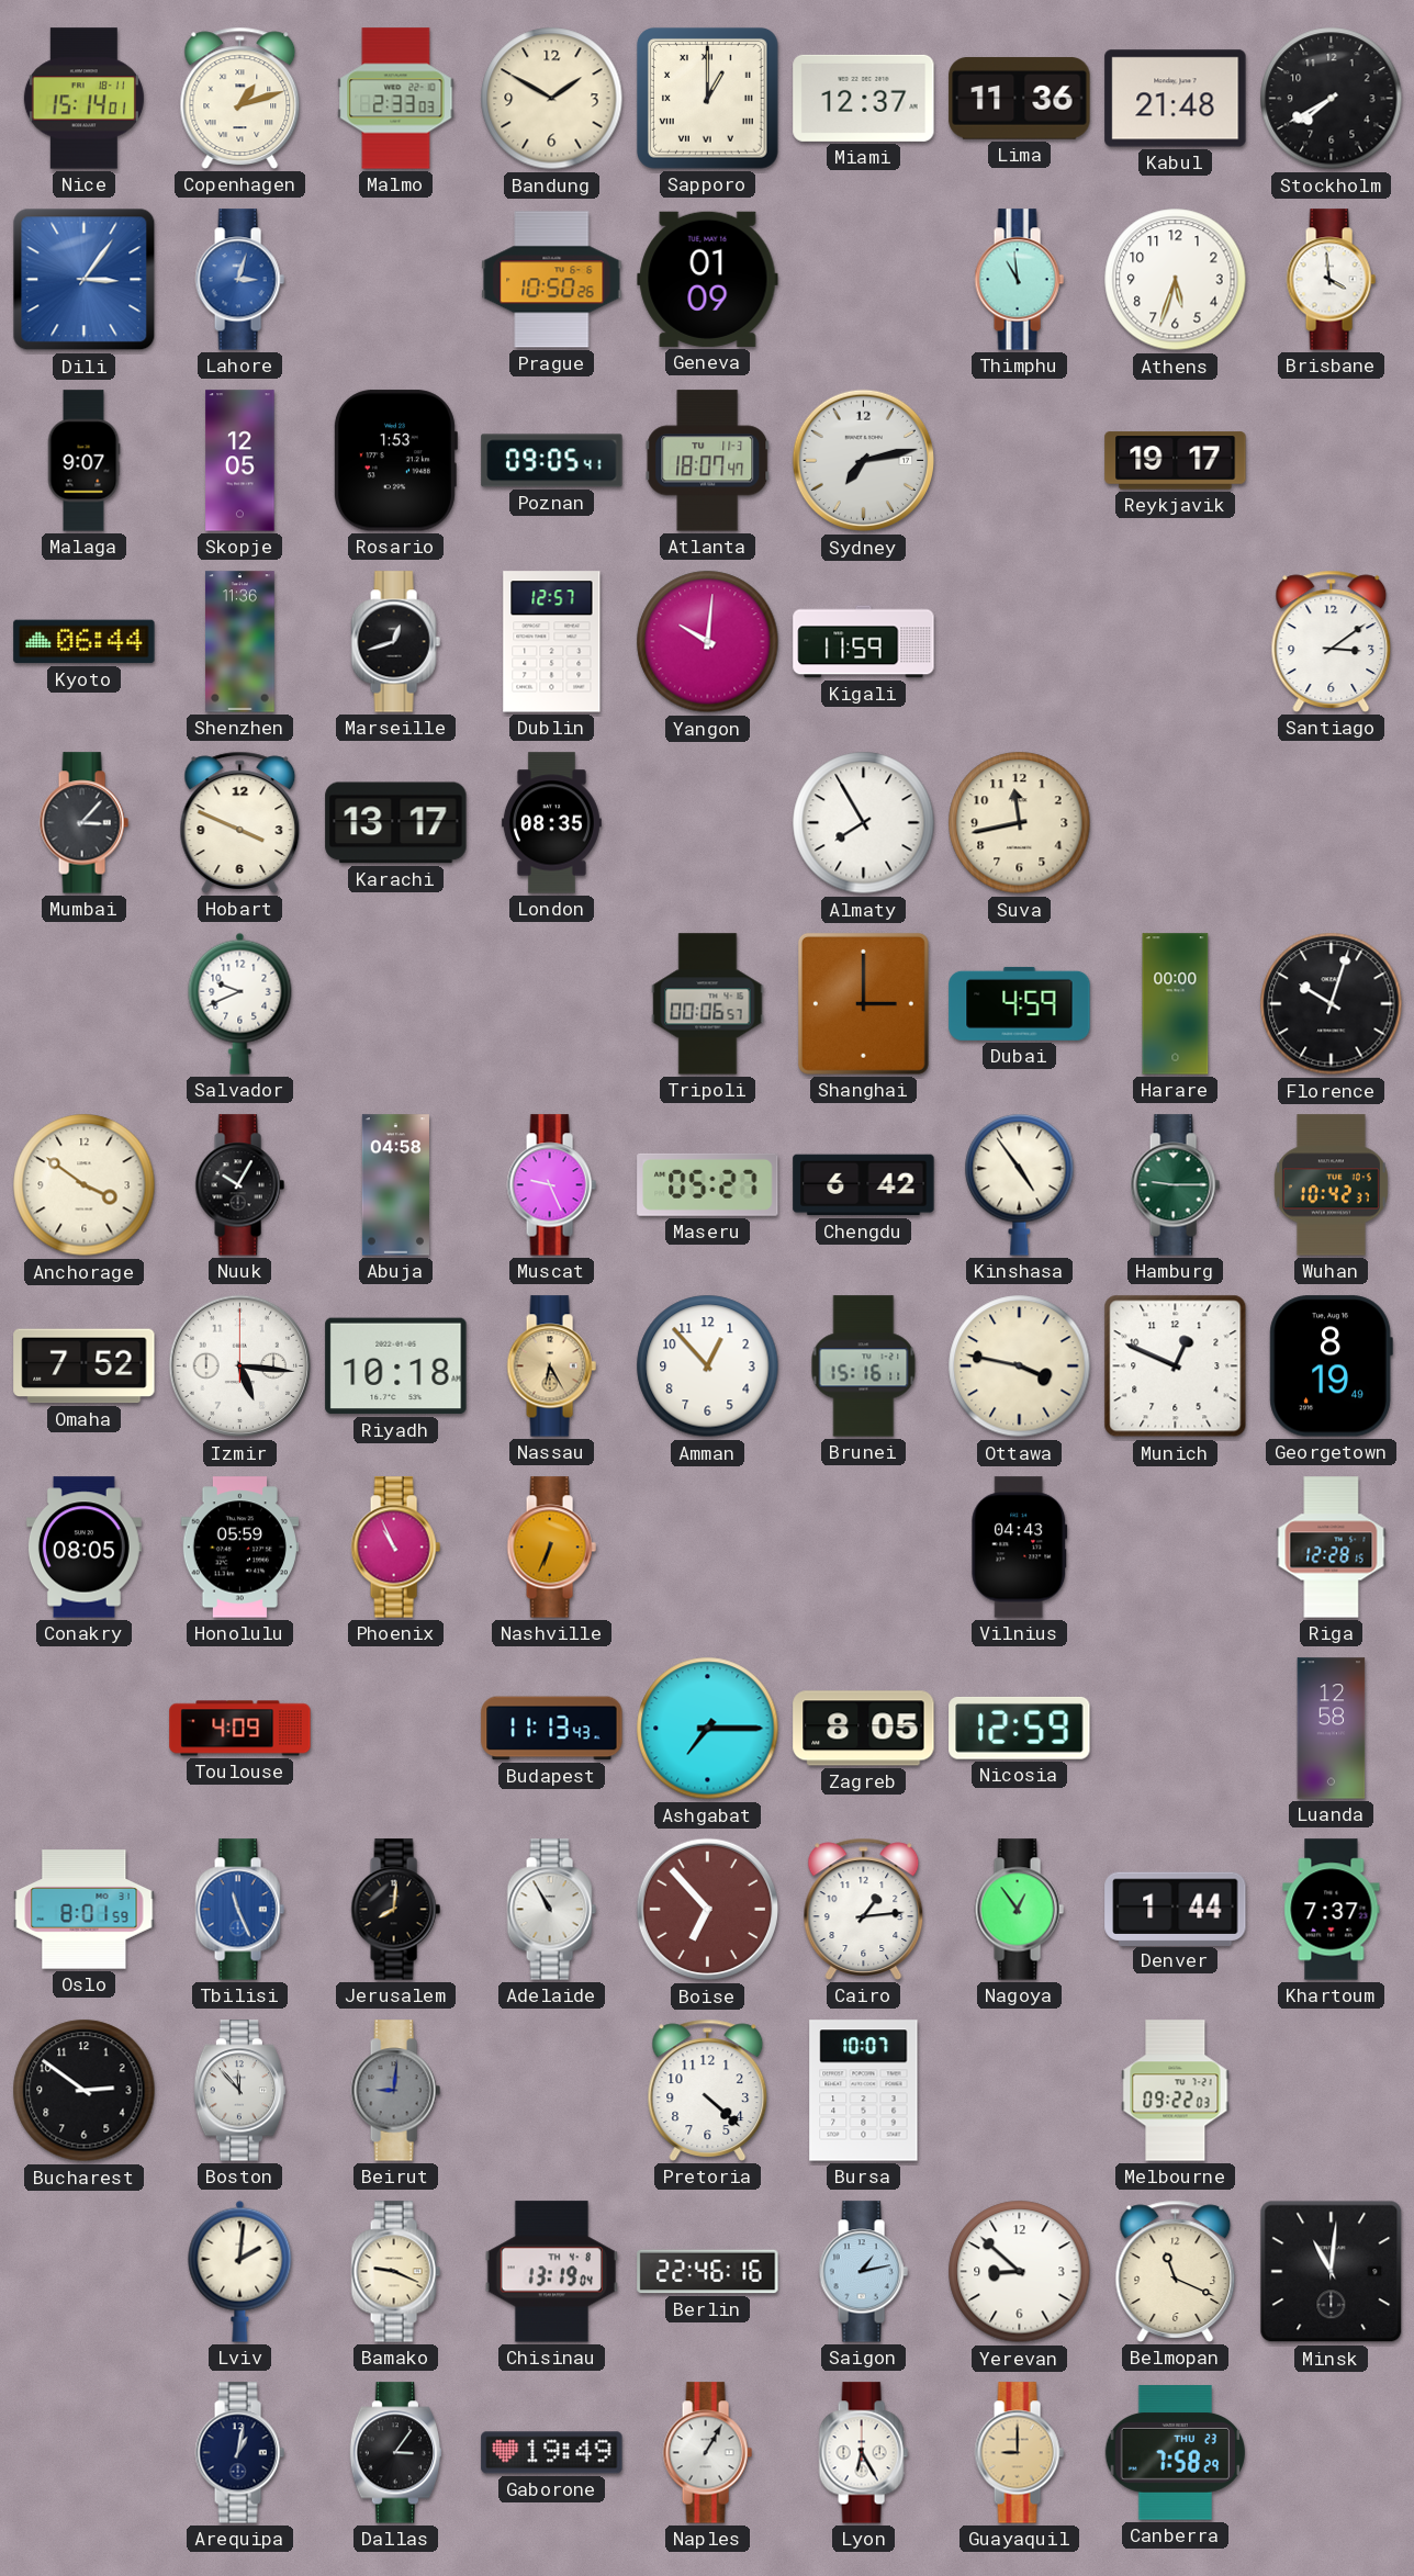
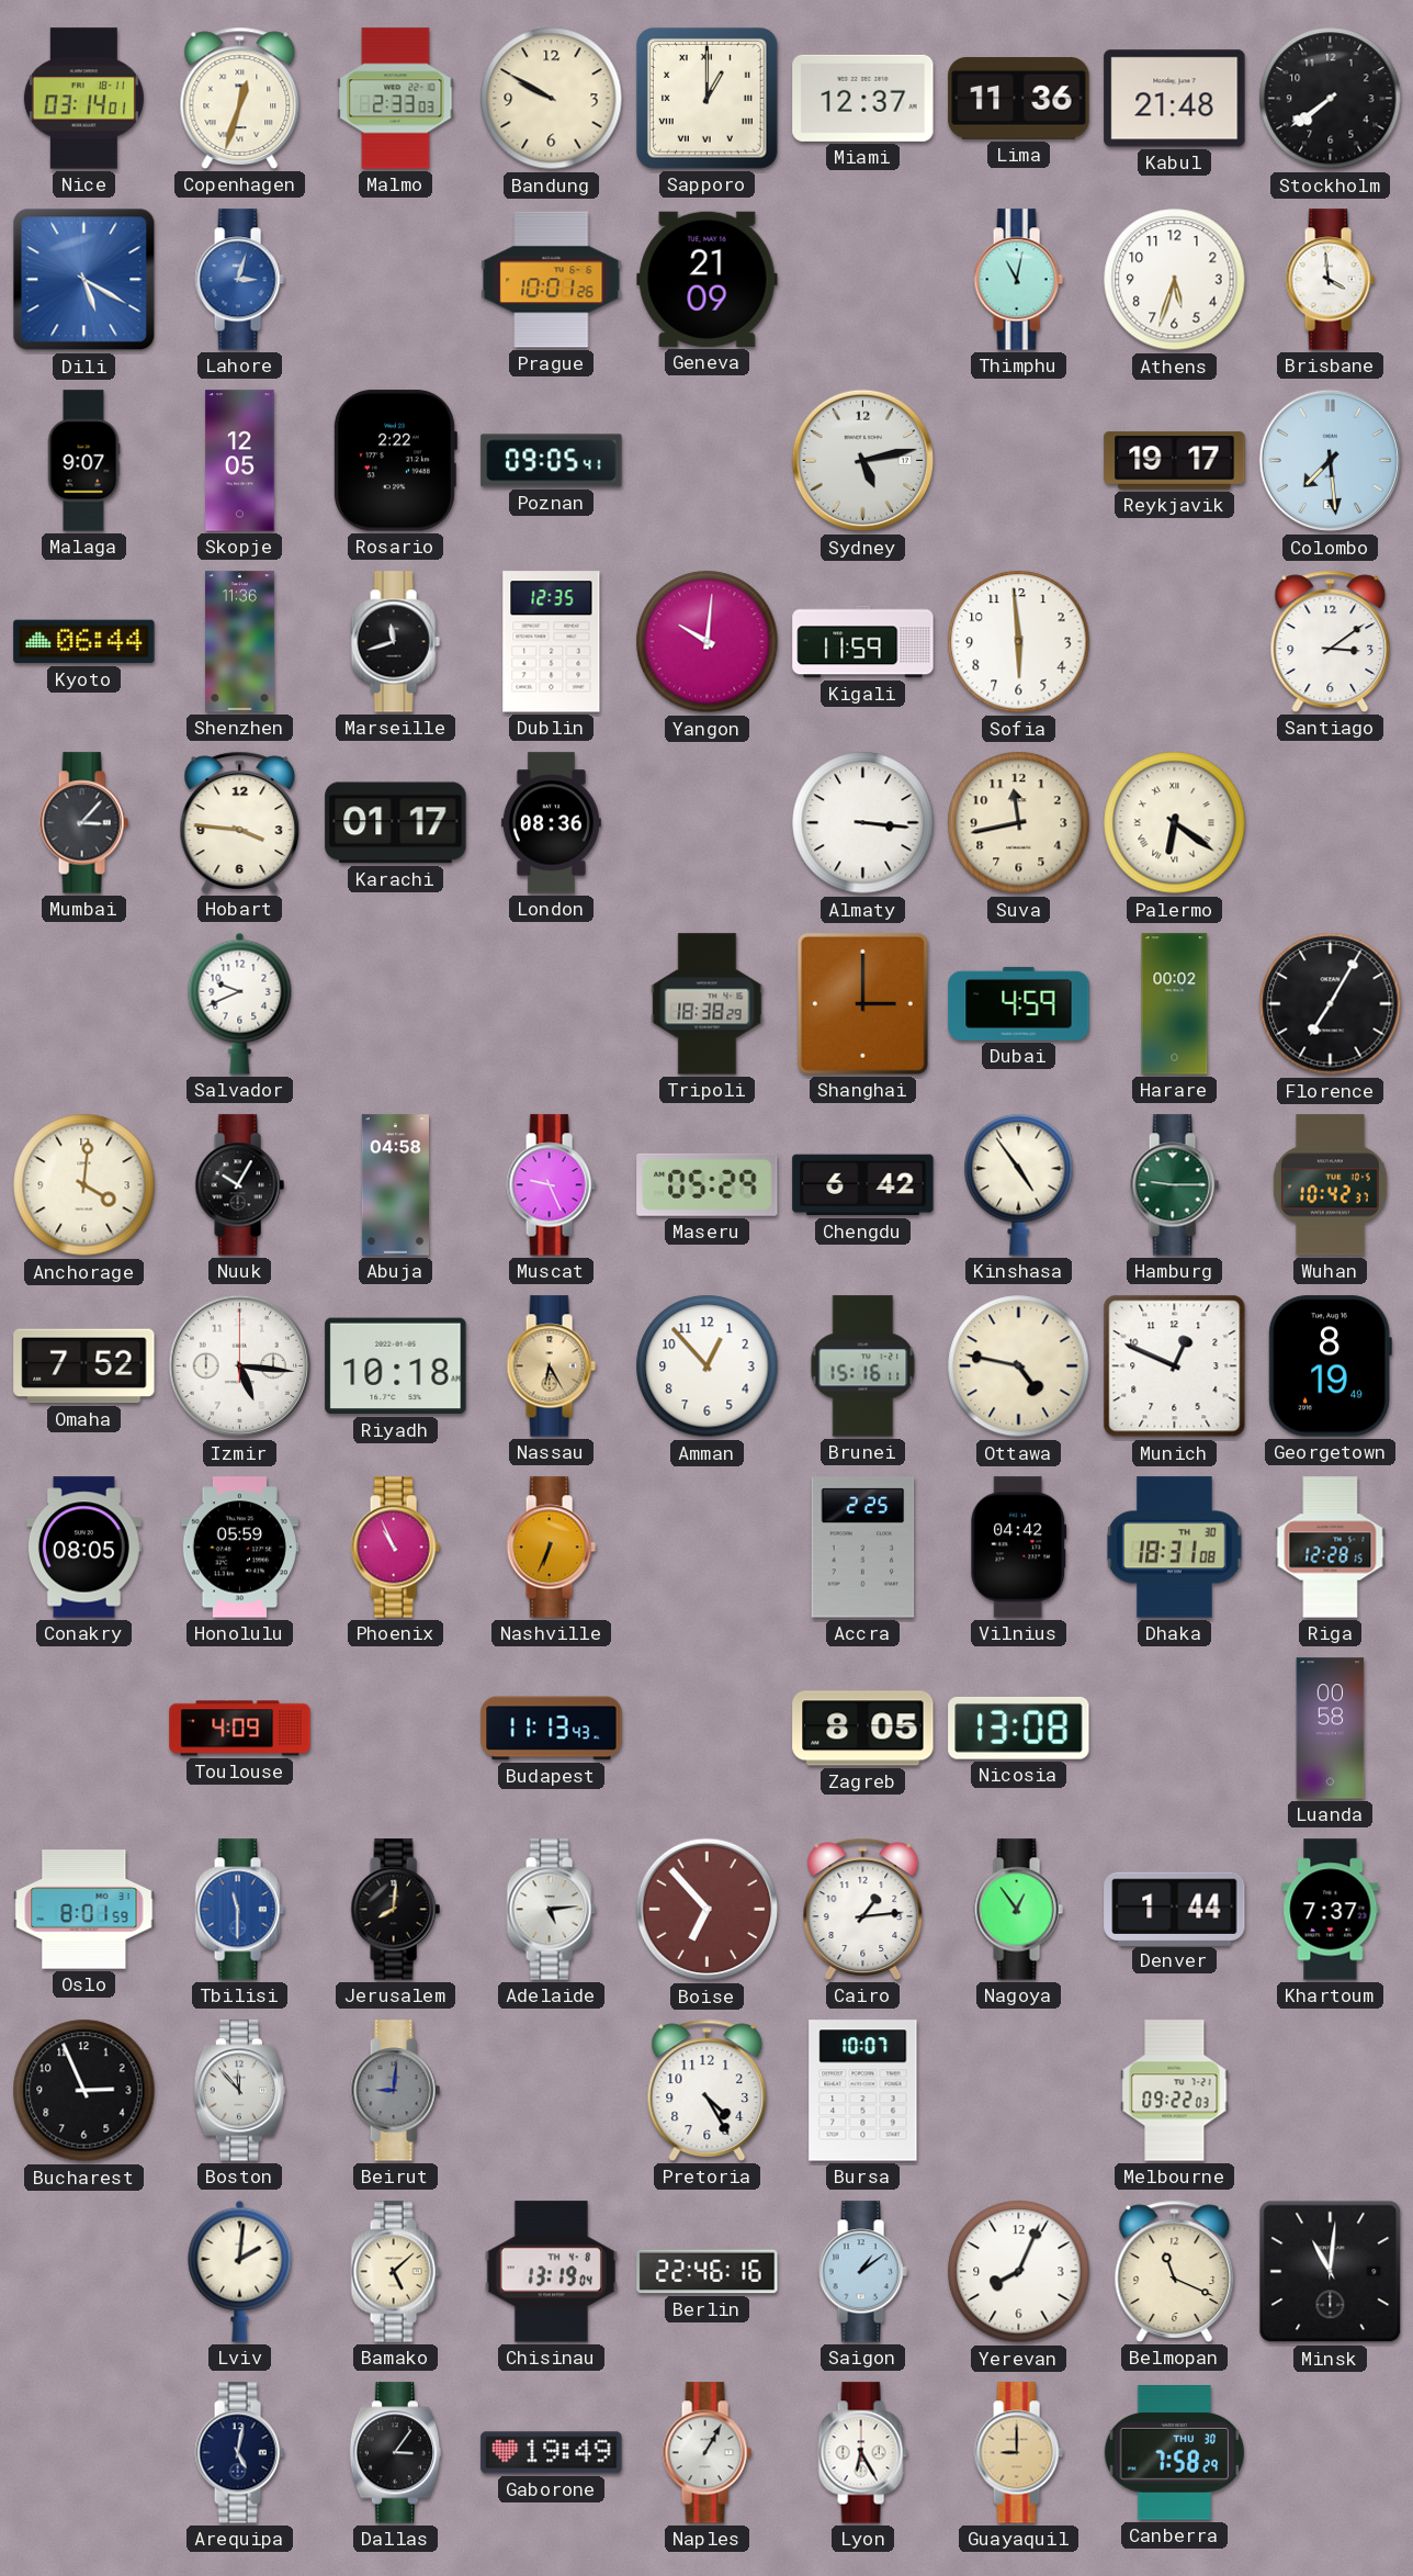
Nice: 15:14 -> 03:14
Copenhagen: 1:12 -> 12:33
Bandung: 1:50 -> 9:50
Stockholm: 7:40 -> 7:39
Dili: 3:06 -> 5:20
Prague: 10:50 -> 10:01
Geneva: 01:09 -> 21:09
Thimphu: 10:59 -> 11:02
Rosario: 1:53 -> 2:22
Atlanta: 18:07 -> none
Sydney: 7:13 -> 5:13
Colombo: none -> 7:29
Marseille: 12:42 -> 11:42
Dublin: 12:57 -> 12:35
Sofia: none -> 5:59
Hobart: 3:49 -> 3:46
Karachi: 13:17 -> 01:17
London: 08:35 -> 08:36
Almaty: 7:55 -> 3:16
Palermo: none -> 6:21
Tripoli: 00:06 -> 18:38
Harare: 00:00 -> 00:02
Florence: 10:03 -> 7:05
Anchorage: 3:51 -> 4:01
Maseru: 05:27 -> 05:29
Ottawa: 3:47 -> 4:47
Accra: none -> 2:25
Vilnius: 04:43 -> 04:42
Dhaka: none -> 18:31
Ashgabat: 7:15 -> none
Nicosia: 12:59 -> 13:08
Luanda: 12:58 -> 00:58
Tbilisi: 11:26 -> 11:30
Adelaide: 10:55 -> 5:14
Bucharest: 2:51 -> 2:56
Pretoria: 4:22 -> 4:25
Bamako: 9:19 -> 5:08
Saigon: 1:13 -> 1:09
Yerevan: 8:52 -> 8:04
Arequipa: 1:02 -> 5:02
Canberra date: THU 23 -> THU 30
